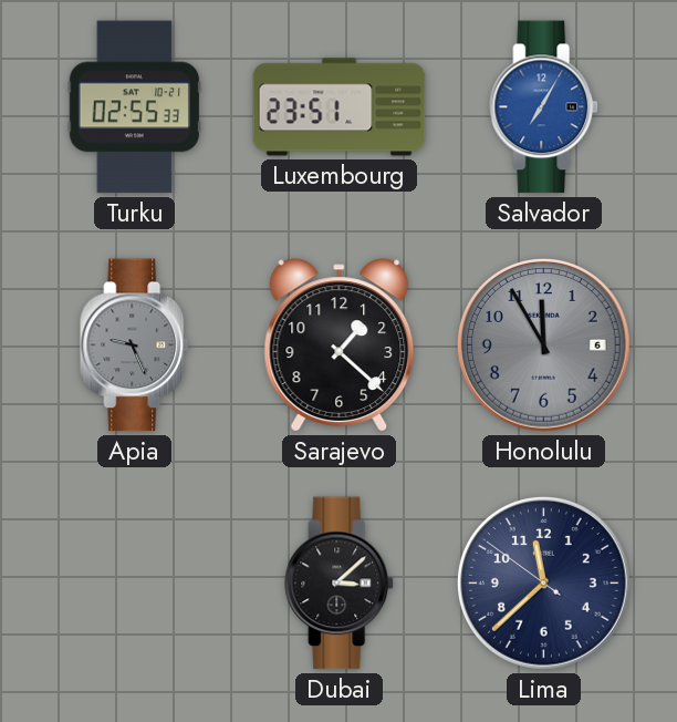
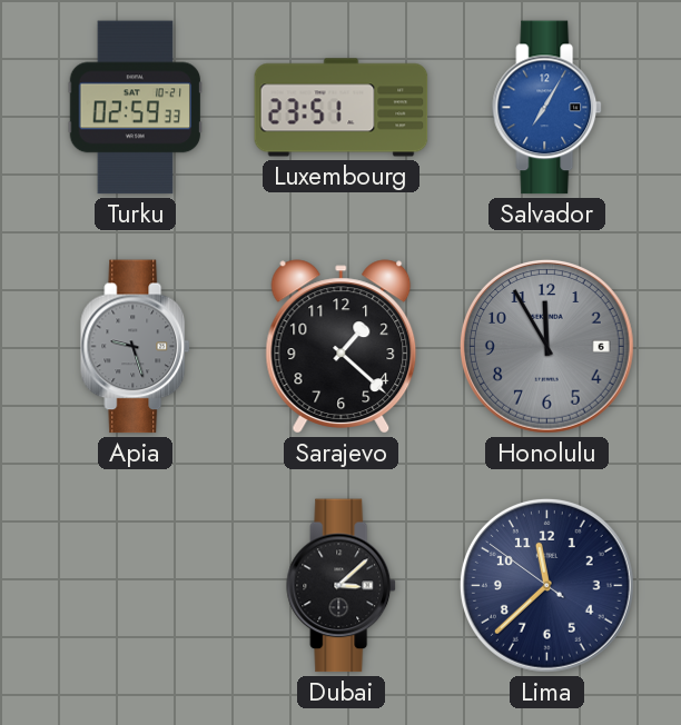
Turku: 02:55 -> 02:59
Apia: 9:26 -> 9:27
